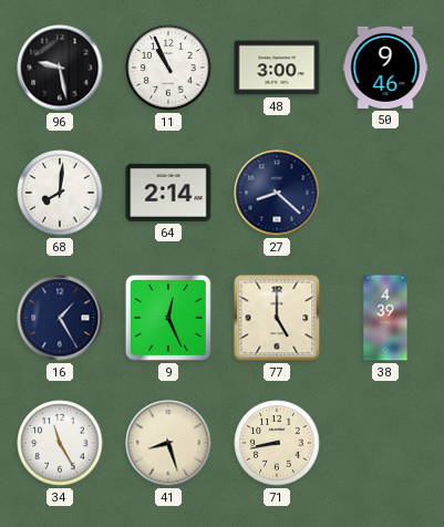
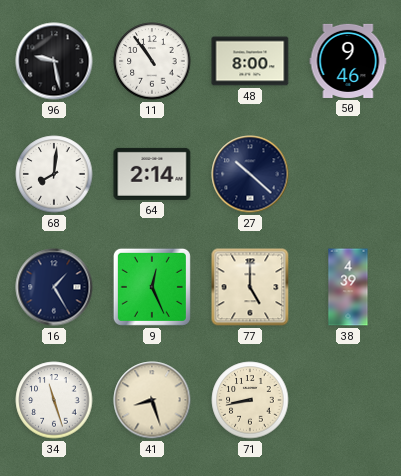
11: 10:56 -> 10:54
48: 3:00 -> 8:00
27: 8:22 -> 10:22
34: 11:25 -> 11:27
